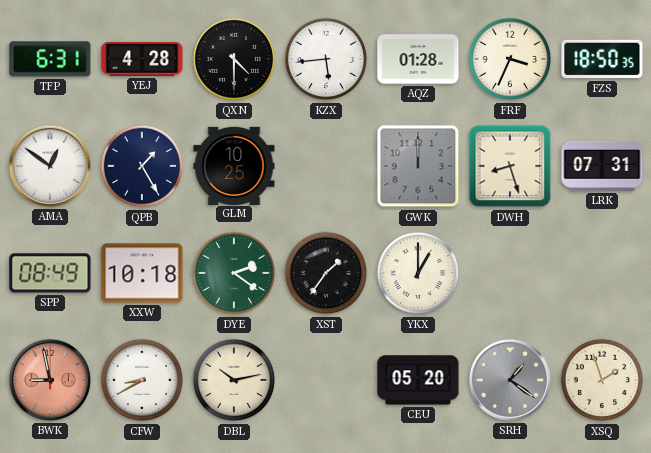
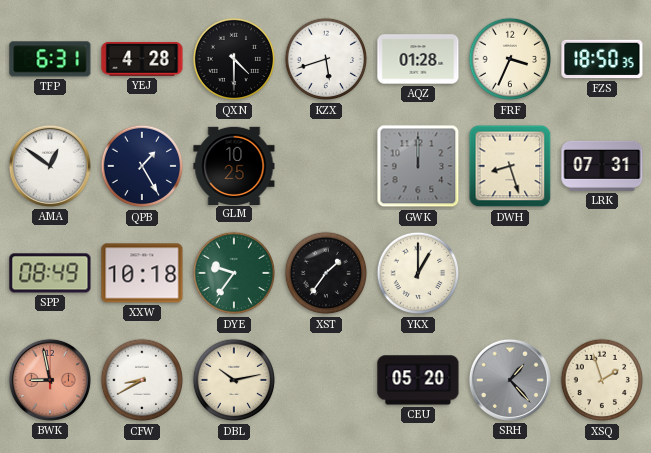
KZX: 5:44 -> 5:42
DYE: 2:21 -> 9:36
SRH: 1:21 -> 1:23
